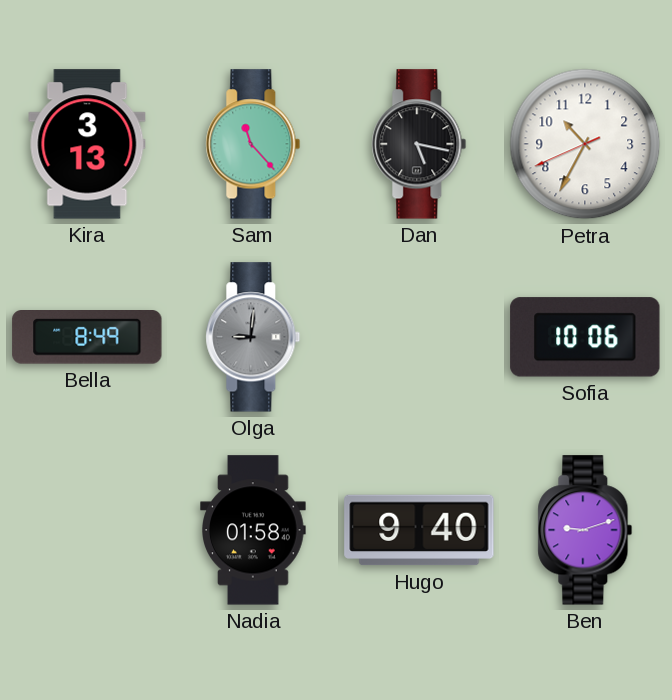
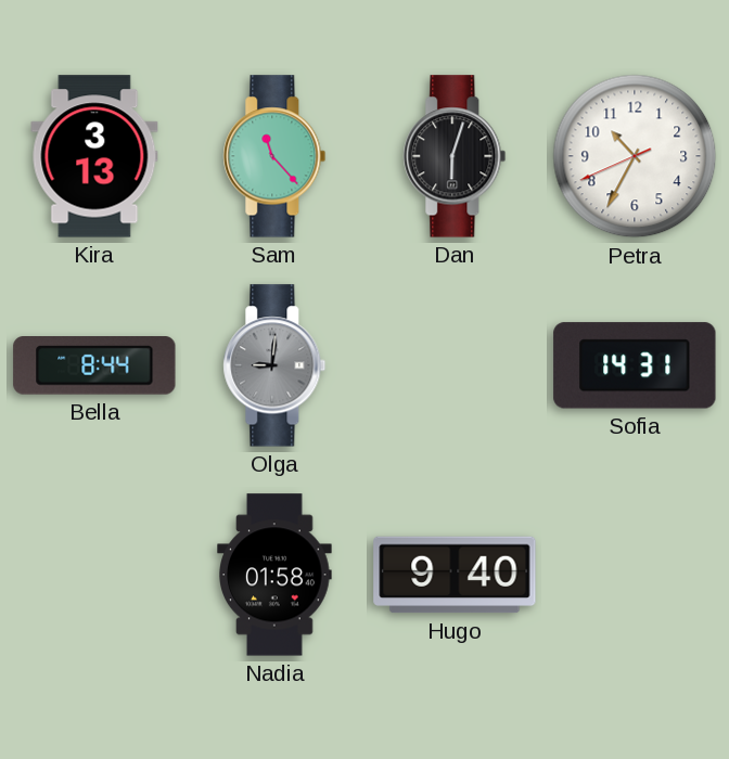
Dan: 5:17 -> 6:03
Bella: 8:49 -> 8:44
Sofia: 10:06 -> 14:31
Ben: 9:12 -> none
